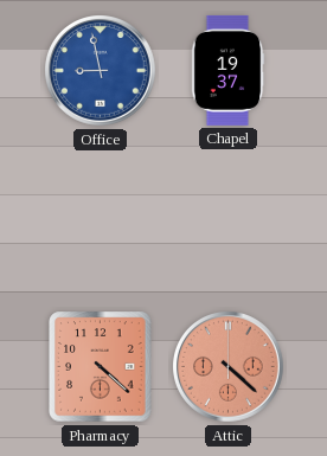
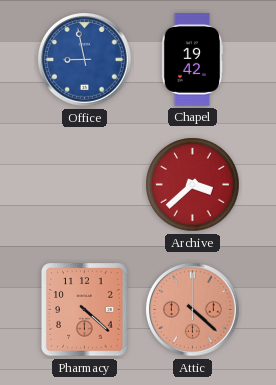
Chapel: 19:37 -> 19:42
Archive: none -> 3:38
